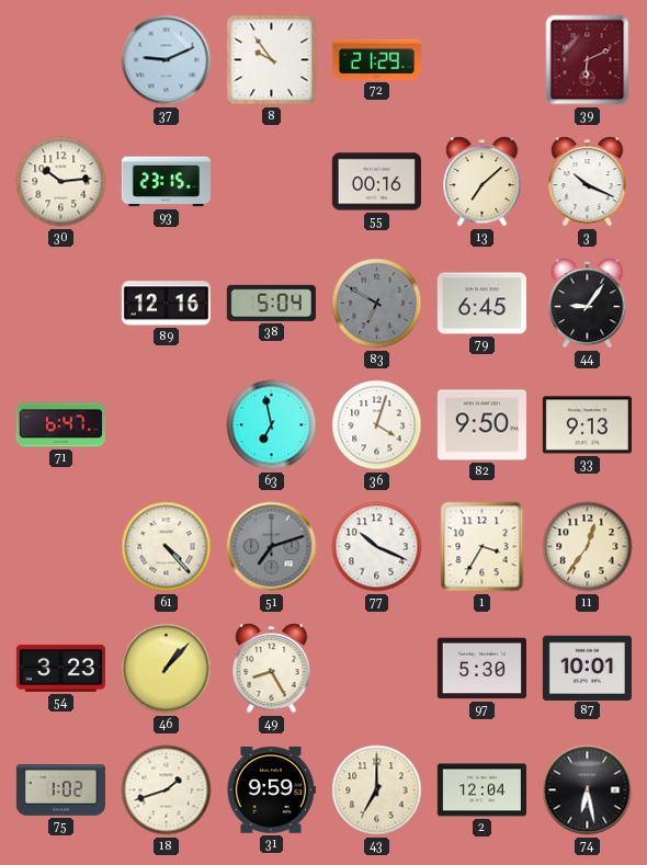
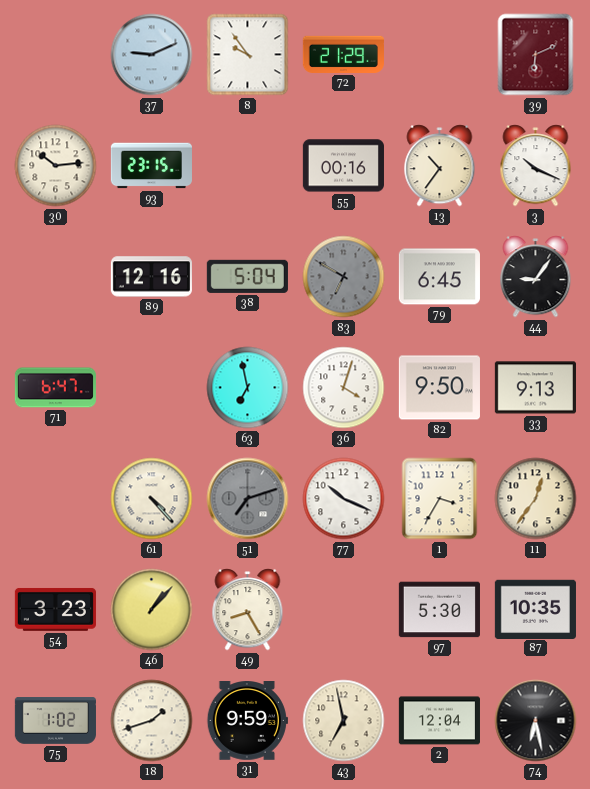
13: 7:08 -> 10:36
87: 10:01 -> 10:35
43: 7:00 -> 6:58
